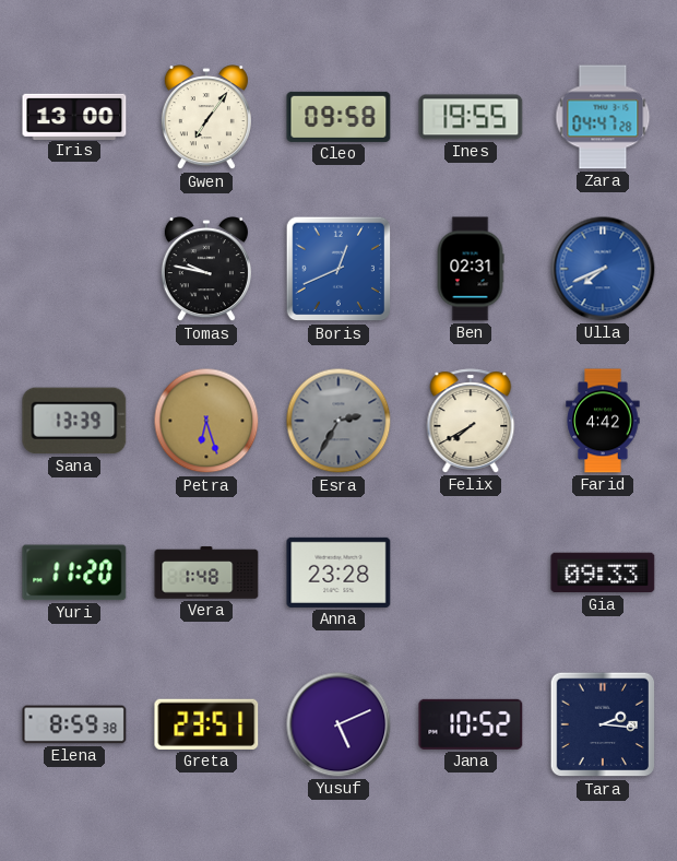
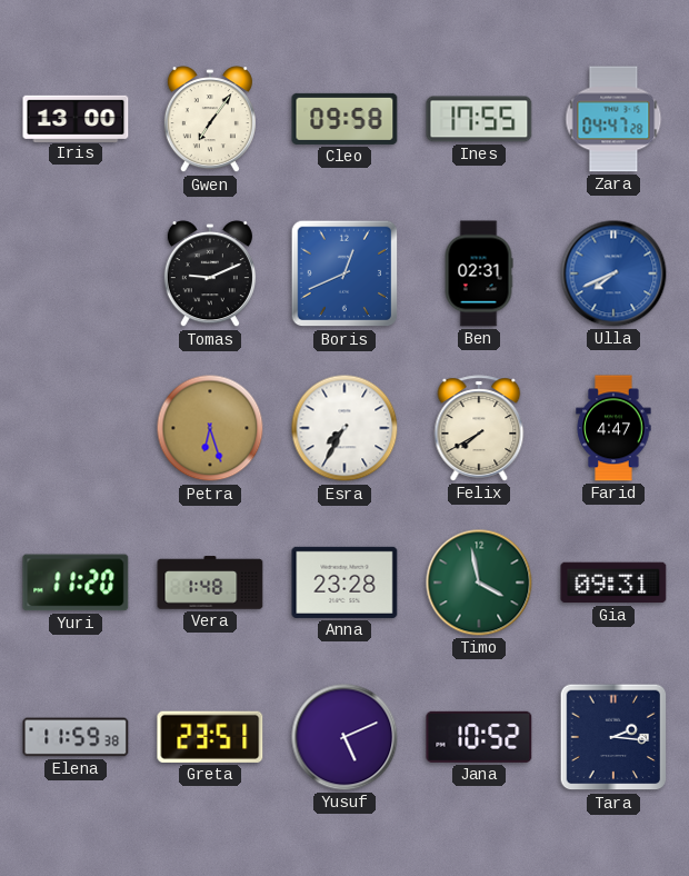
Ines: 19:55 -> 17:55
Tomas: 9:47 -> 9:11
Sana: 13:39 -> none
Esra: 2:35 -> 7:35
Esra dial: grey -> white
Farid: 4:42 -> 4:47
Timo: none -> 3:58
Gia: 09:33 -> 09:31
Elena: 8:59 -> 11:59
